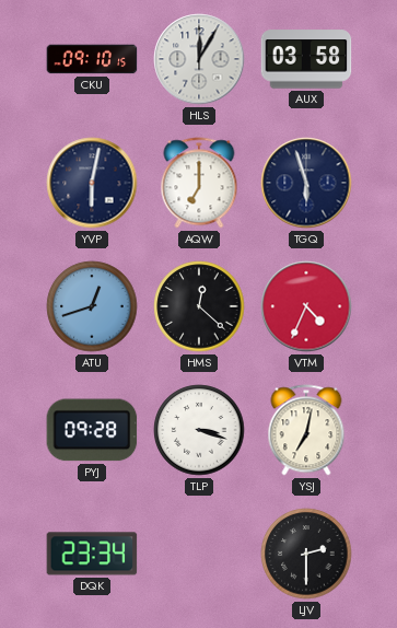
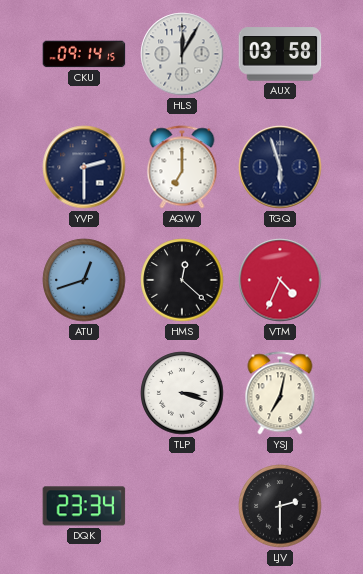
CKU: 09:10 -> 09:14
YVP: 6:02 -> 2:30
PYJ: 09:28 -> none
